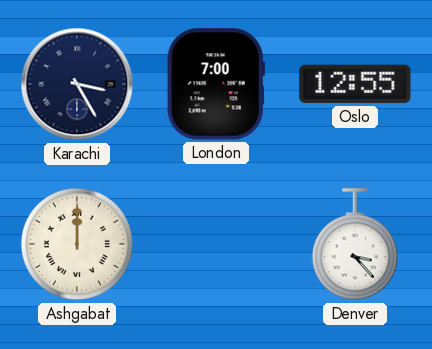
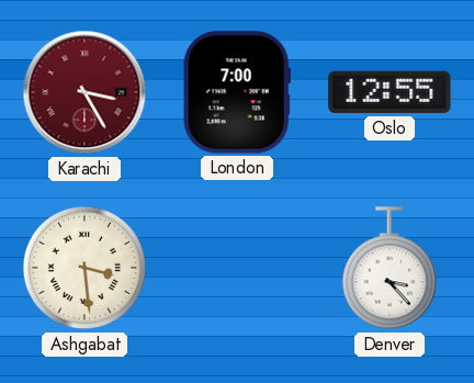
Karachi dial: navy -> burgundy
Ashgabat: 12:00 -> 3:29
